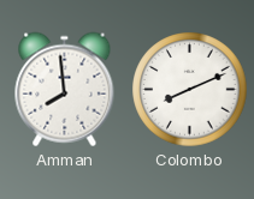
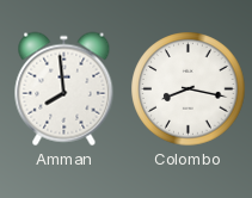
Colombo: 8:11 -> 8:17
